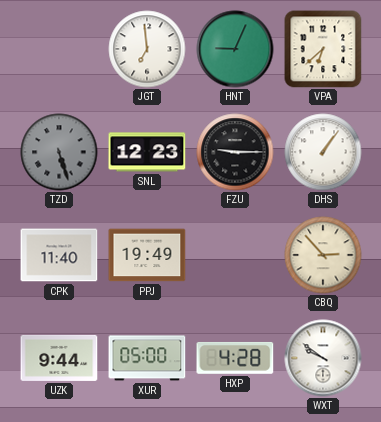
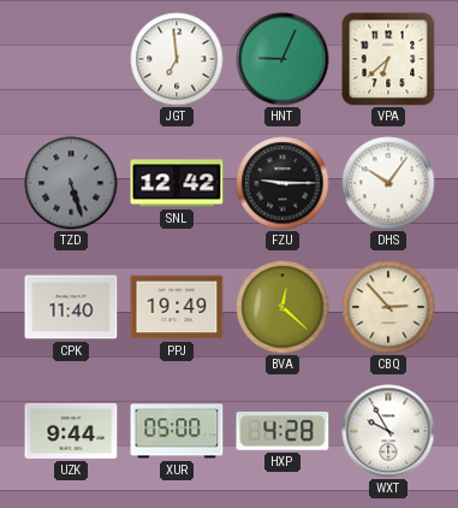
SNL: 12:23 -> 12:42
DHS: 1:06 -> 10:06
BVA: none -> 12:22
WXT: 9:51 -> 9:55
